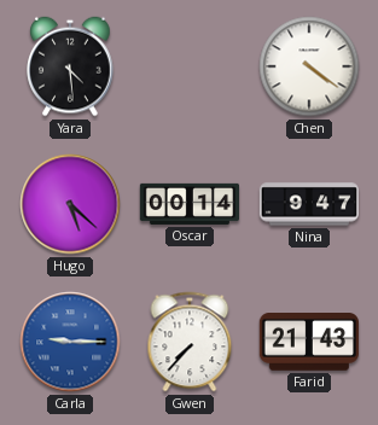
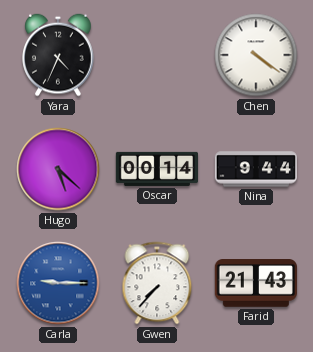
Yara: 4:29 -> 4:34
Nina: 9:47 -> 9:44
